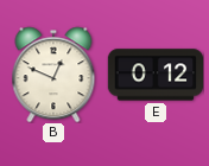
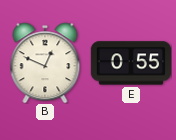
E: 0:12 -> 0:55
